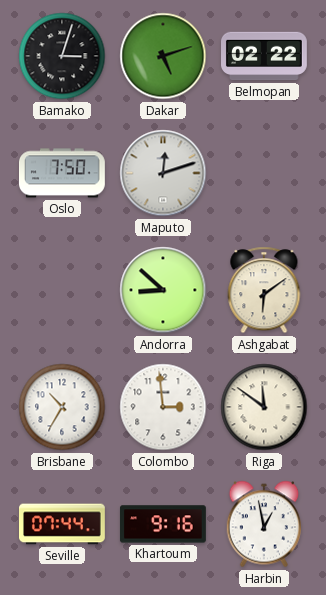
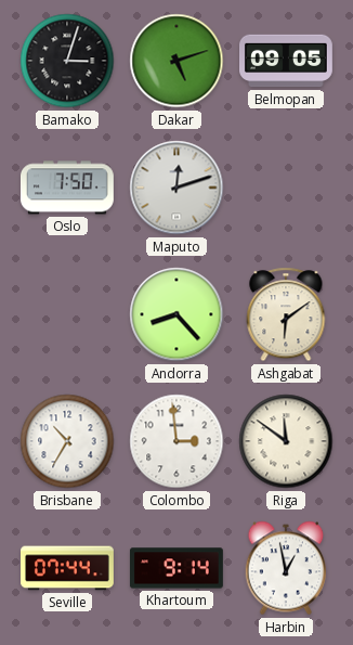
Belmopan: 02:22 -> 09:05
Andorra: 8:52 -> 8:23
Khartoum: 9:16 -> 9:14
